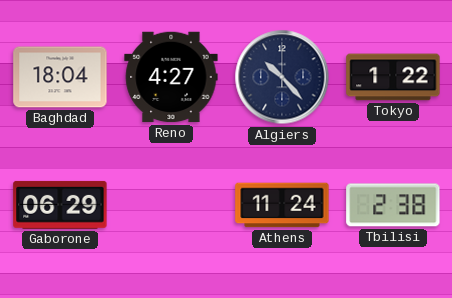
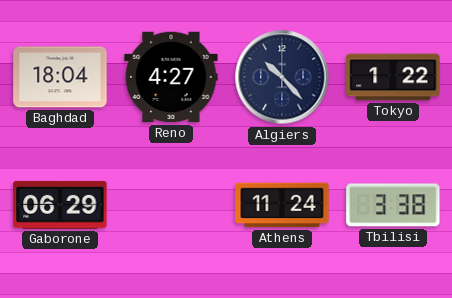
Tbilisi: 2:38 -> 3:38
